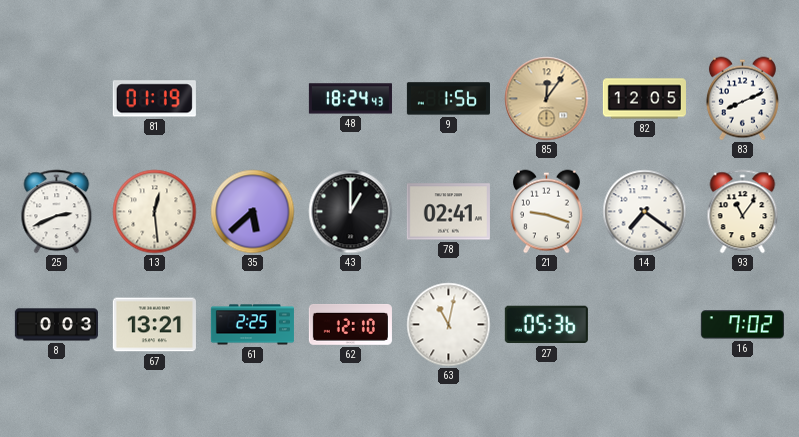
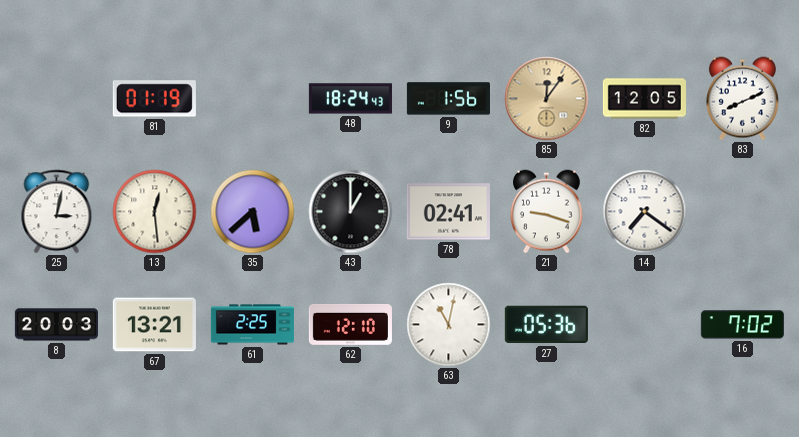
25: 2:41 -> 3:02
93: 11:06 -> none
8: 0:03 -> 20:03
